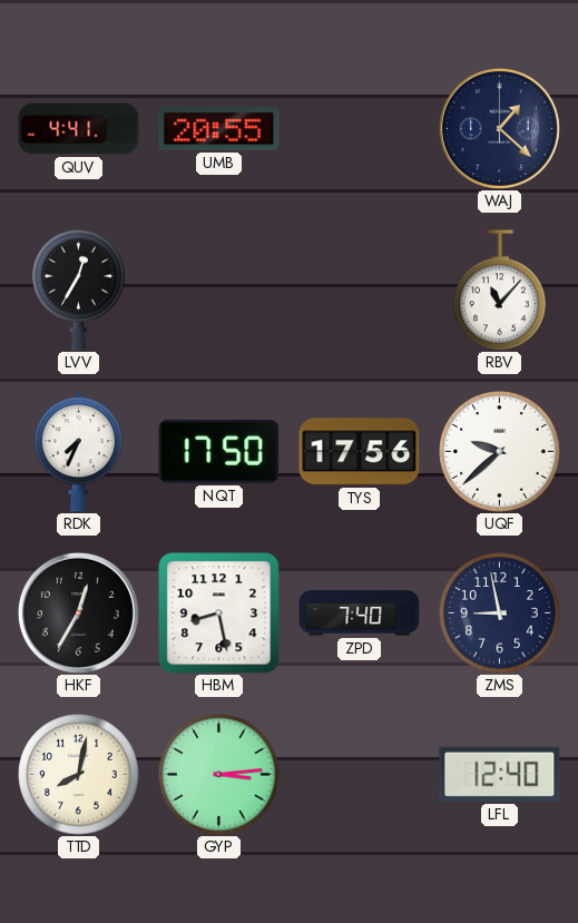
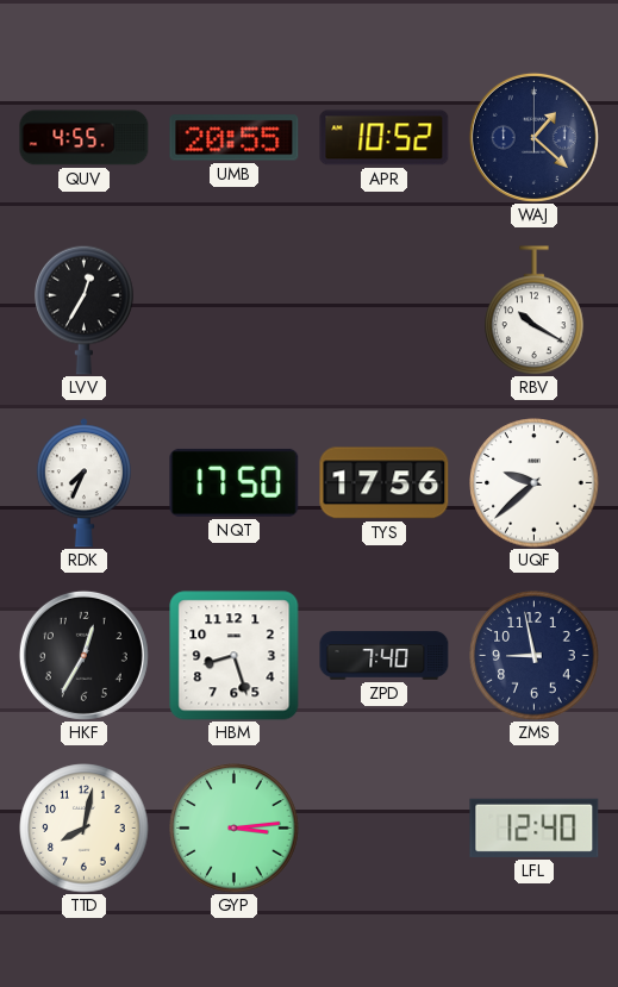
QUV: 4:41 -> 4:55
APR: none -> 10:52
RBV: 11:07 -> 10:20
HBM: 8:28 -> 8:27
